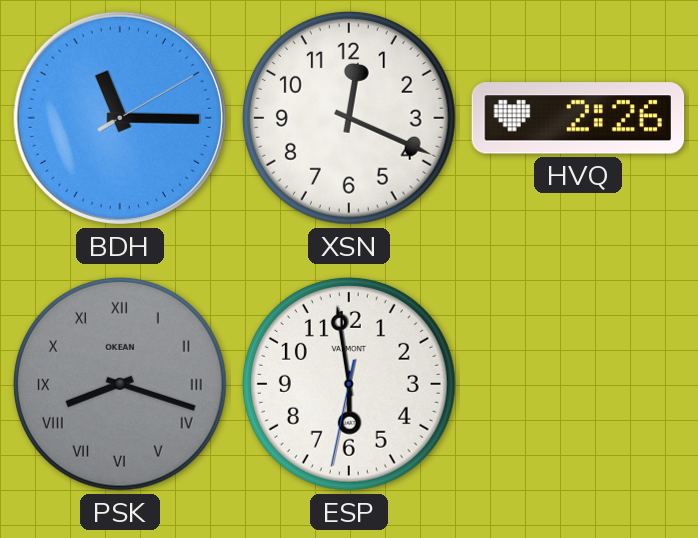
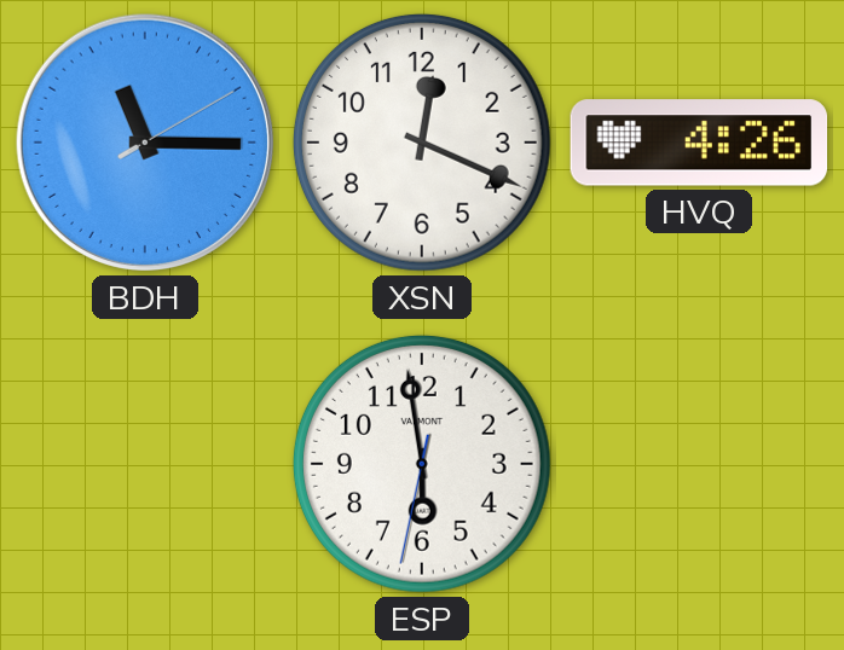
HVQ: 2:26 -> 4:26
PSK: 8:18 -> none
